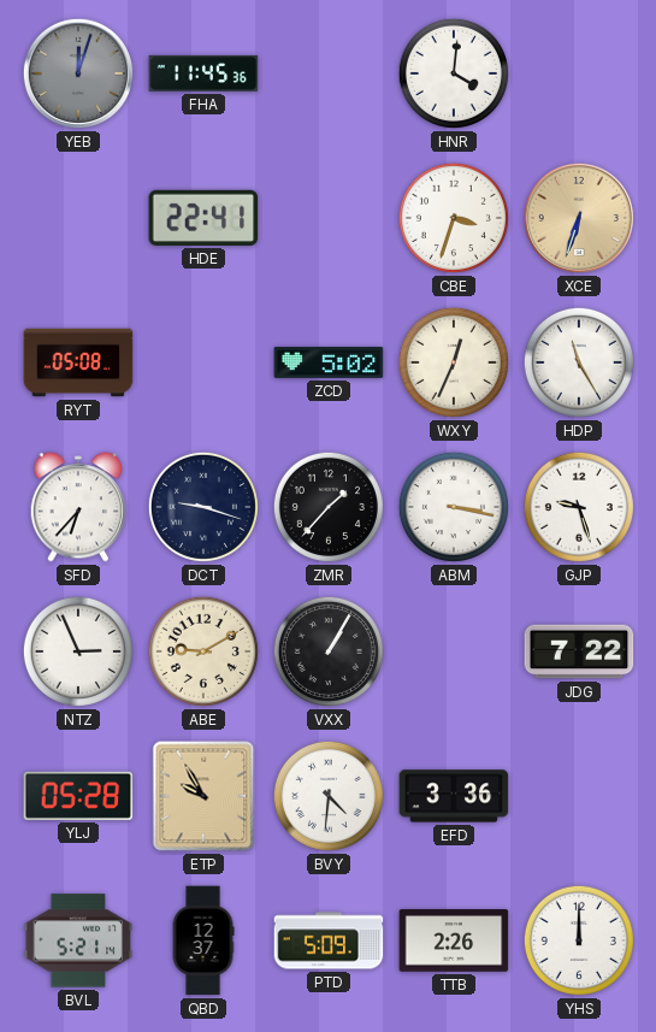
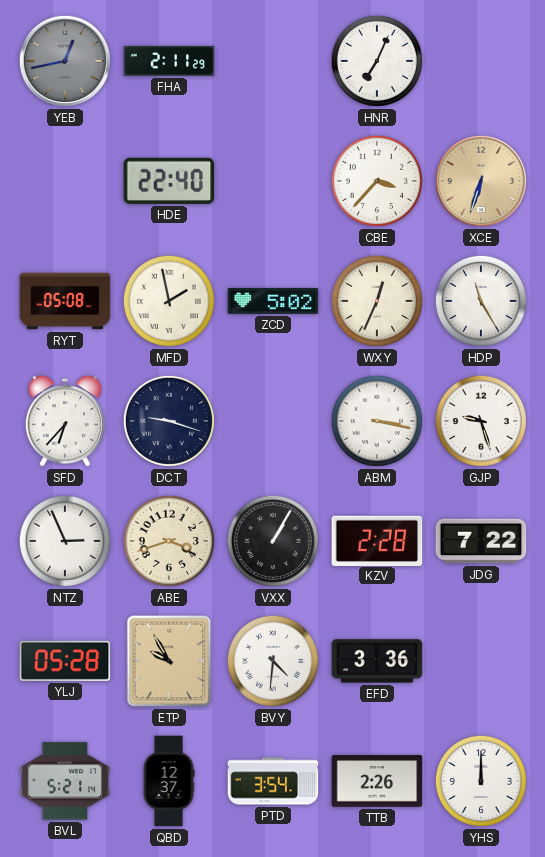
YEB: 12:03 -> 12:43
FHA: 11:45 -> 2:11
HNR: 4:01 -> 7:04
HDE: 22:41 -> 22:40
CBE: 3:33 -> 3:37
MFD: none -> 1:58
ZMR: 1:37 -> none
ABE: 9:10 -> 3:42
KZV: none -> 2:28
PTD: 5:09 -> 3:54
